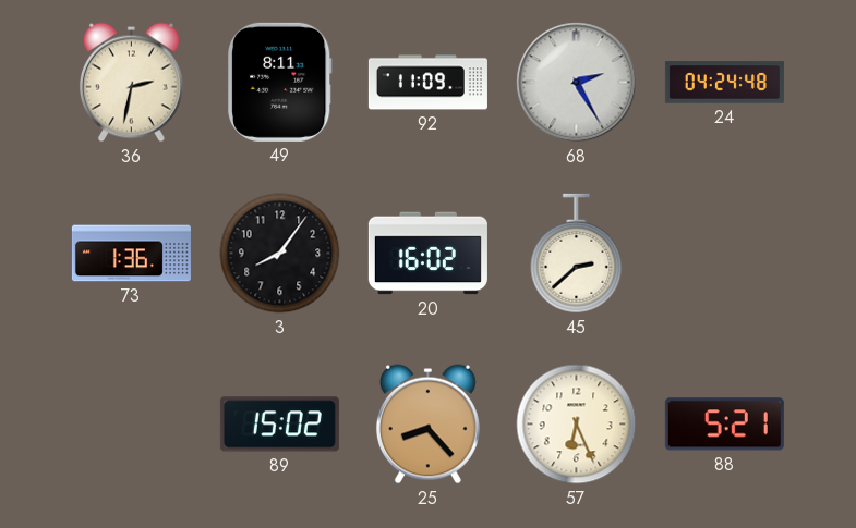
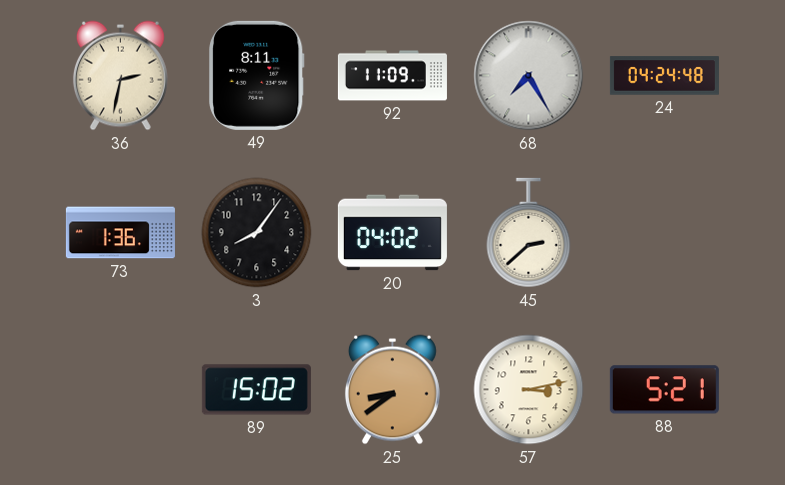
68: 2:25 -> 7:25
20: 16:02 -> 04:02
25: 8:23 -> 8:39
57: 6:26 -> 3:13
